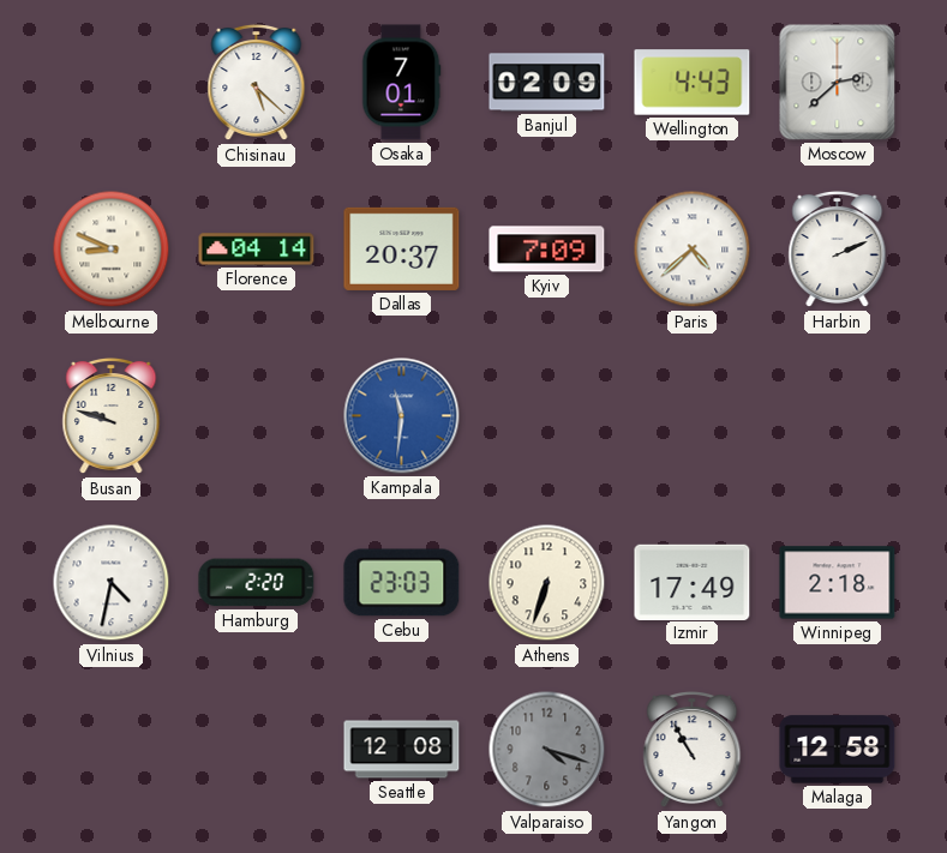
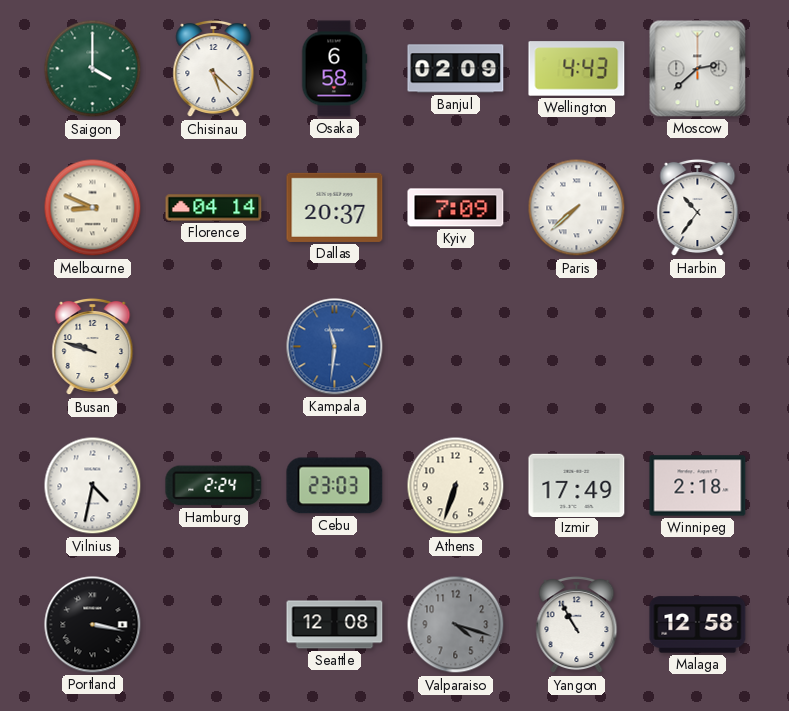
Saigon: none -> 4:00
Osaka: 7:01 -> 6:58
Paris: 4:38 -> 7:38
Harbin: 2:11 -> 10:36
Hamburg: 2:20 -> 2:24
Portland: none -> 3:17
